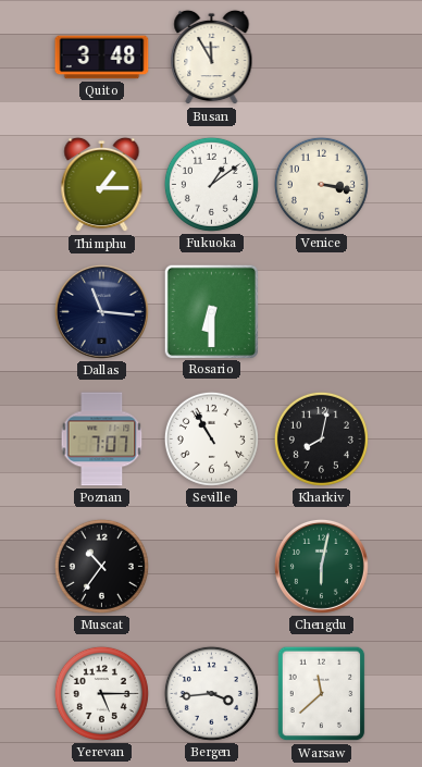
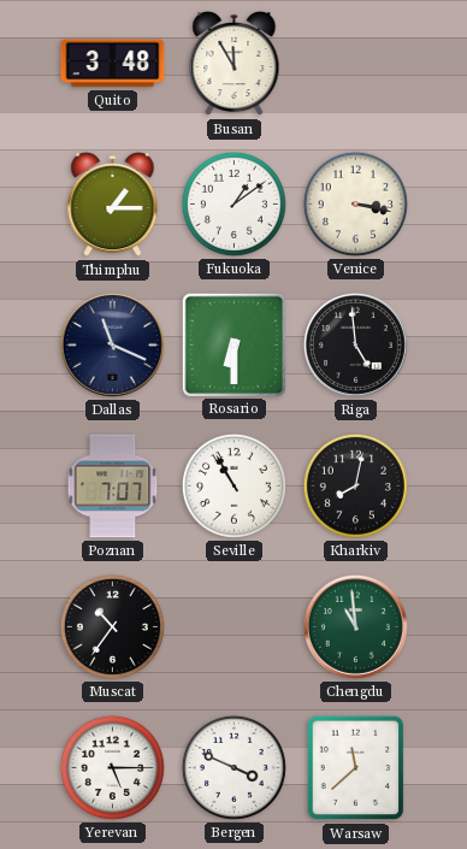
Dallas: 11:16 -> 11:19
Riga: none -> 4:59
Chengdu: 6:02 -> 10:59
Bergen: 3:44 -> 3:49
